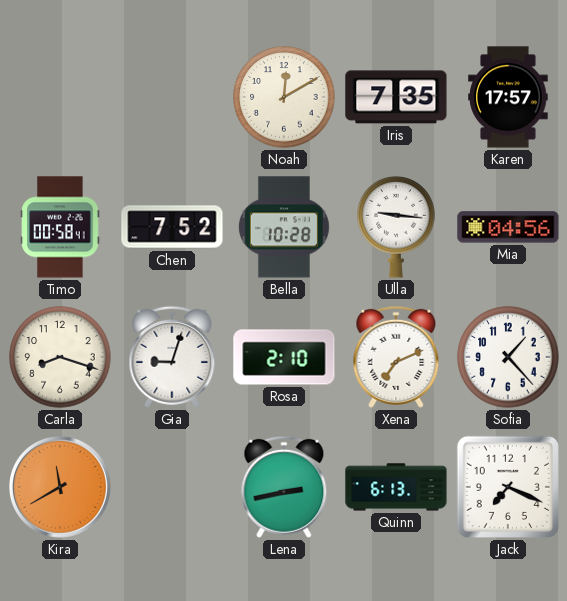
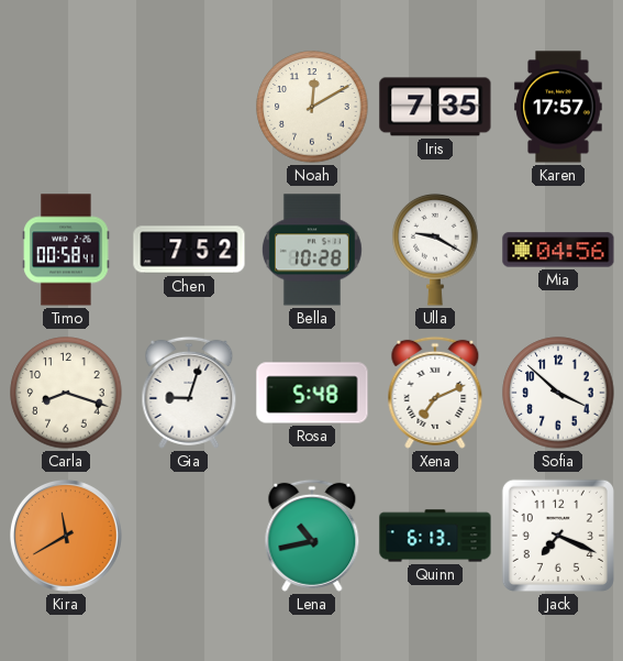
Ulla: 9:16 -> 9:20
Rosa: 2:10 -> 5:48
Sofia: 1:23 -> 3:52
Lena: 2:43 -> 10:43
